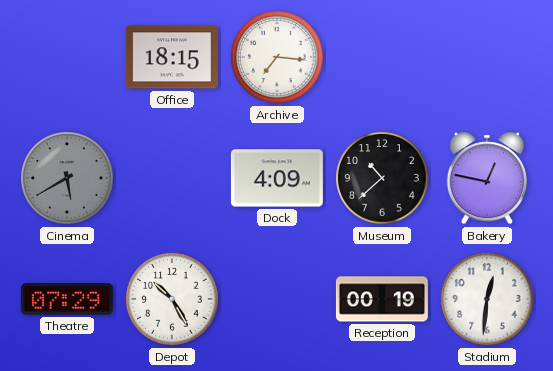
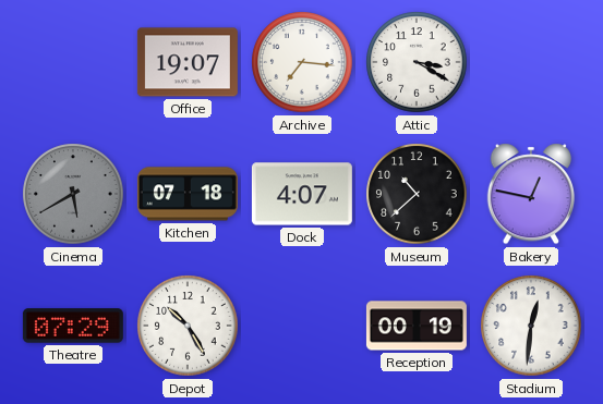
Office: 18:15 -> 19:07
Attic: none -> 3:20
Kitchen: none -> 07:18
Dock: 4:09 -> 4:07
